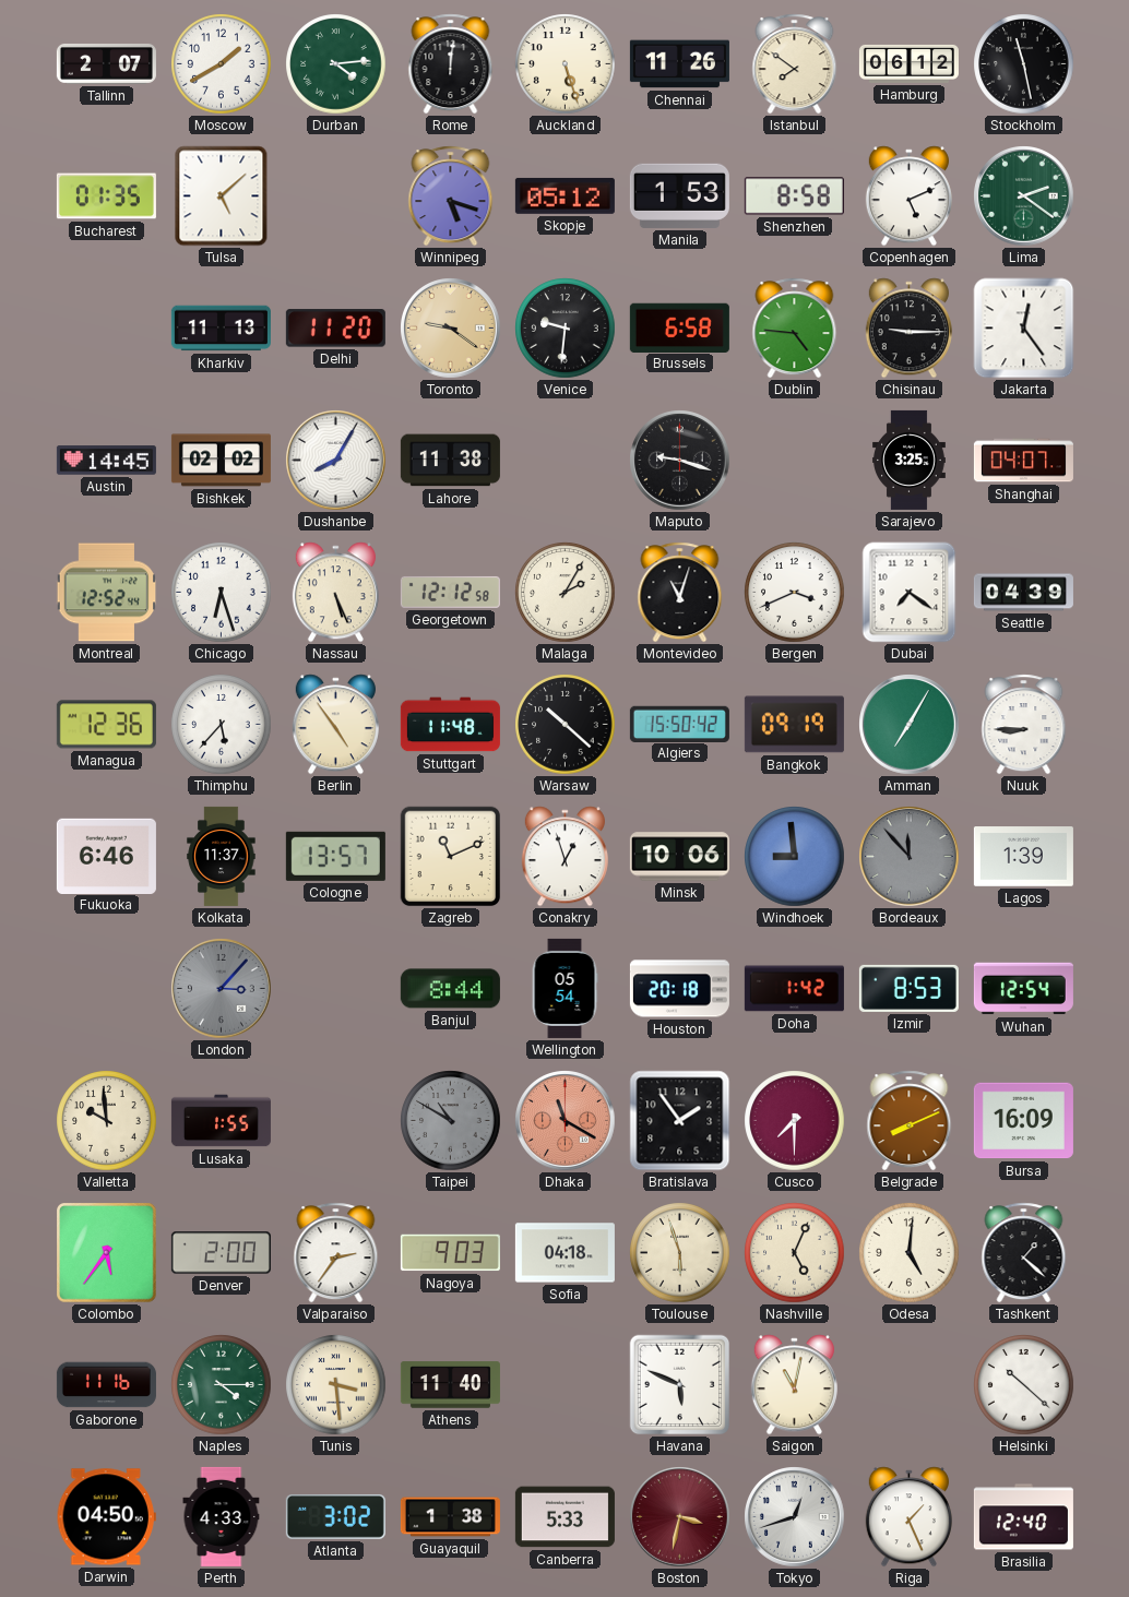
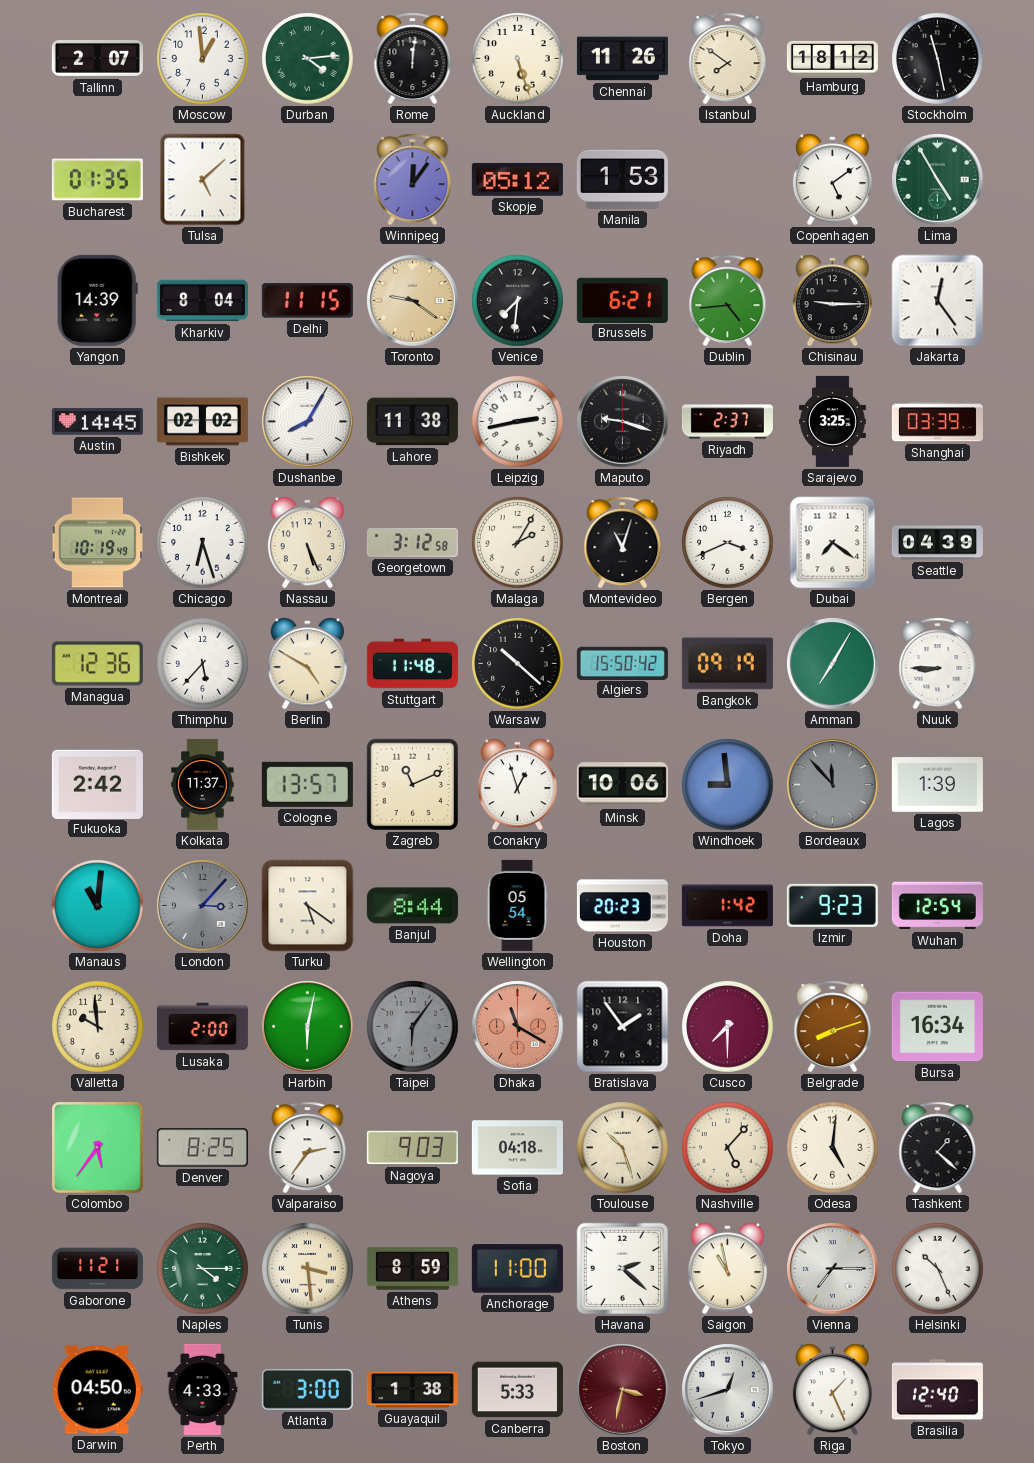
Moscow: 1:40 -> 12:59
Hamburg: 06:12 -> 18:12
Winnipeg: 5:18 -> 12:06
Shenzhen: 8:58 -> none
Copenhagen: 5:11 -> 5:09
Lima: 2:21 -> 4:55
Yangon: none -> 14:39
Kharkiv: 11:13 -> 8:04
Delhi: 11:20 -> 11:15
Venice: 9:31 -> 7:31
Brussels: 6:58 -> 6:21
Dublin: 4:46 -> 4:44
Leipzig: none -> 2:43
Riyadh: none -> 2:37
Shanghai: 04:07 -> 03:39
Montreal: 12:52 -> 10:19
Georgetown: 12:12 -> 3:12
Berlin: 4:54 -> 4:50
Fukuoka: 6:46 -> 2:42
Manaus: none -> 11:01
Turku: none -> 5:21
Houston: 20:18 -> 20:23
Izmir: 8:53 -> 9:23
Lusaka: 1:55 -> 2:00
Harbin: none -> 6:02
Taipei: 10:50 -> 6:06
Belgrade: 8:11 -> 8:12
Bursa: 16:09 -> 16:34
Denver: 2:00 -> 8:25
Toulouse: 5:57 -> 10:27
Nashville: 5:04 -> 5:07
Gaborone: 11:16 -> 11:21
Athens: 11:40 -> 8:59
Anchorage: none -> 11:00
Havana: 5:49 -> 2:22
Saigon: 11:02 -> 10:58
Vienna: none -> 7:15
Helsinki: 10:22 -> 10:26
Atlanta: 3:02 -> 3:00
